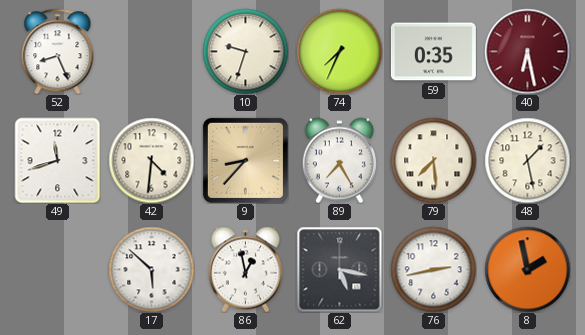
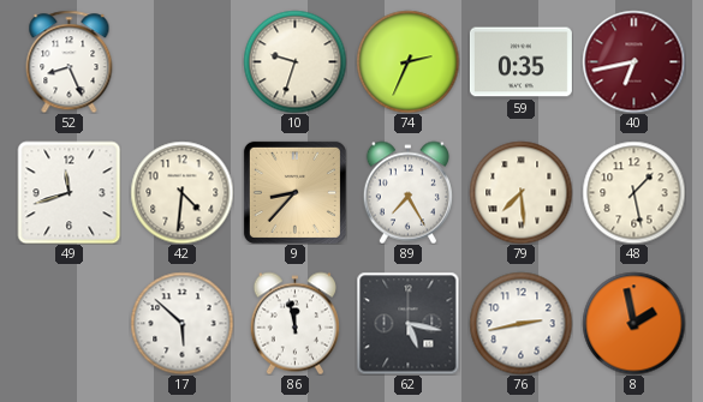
74: 7:34 -> 2:34
40: 6:28 -> 6:43
86: 12:58 -> 11:58
